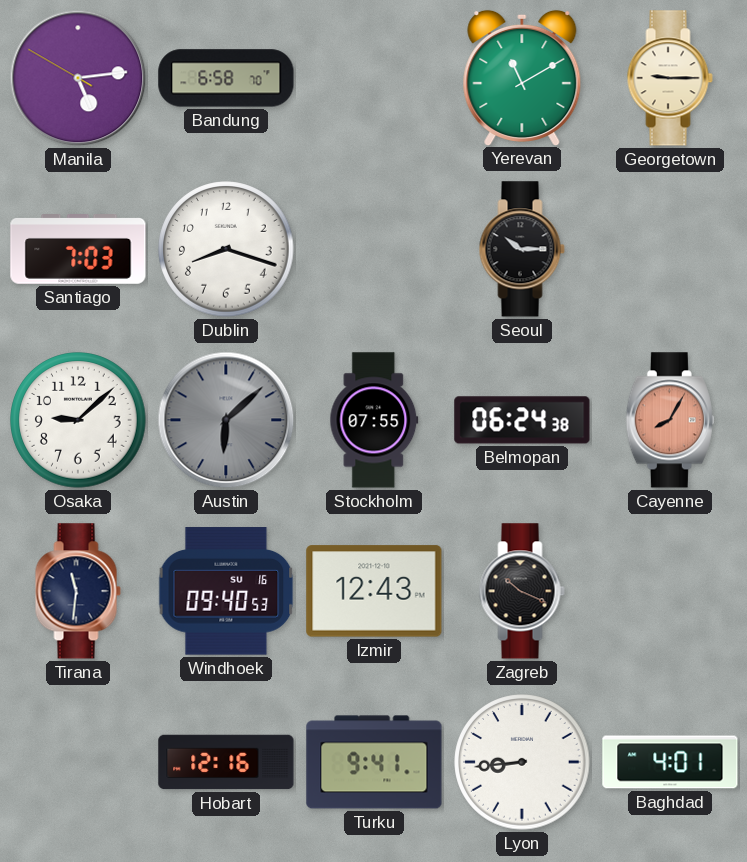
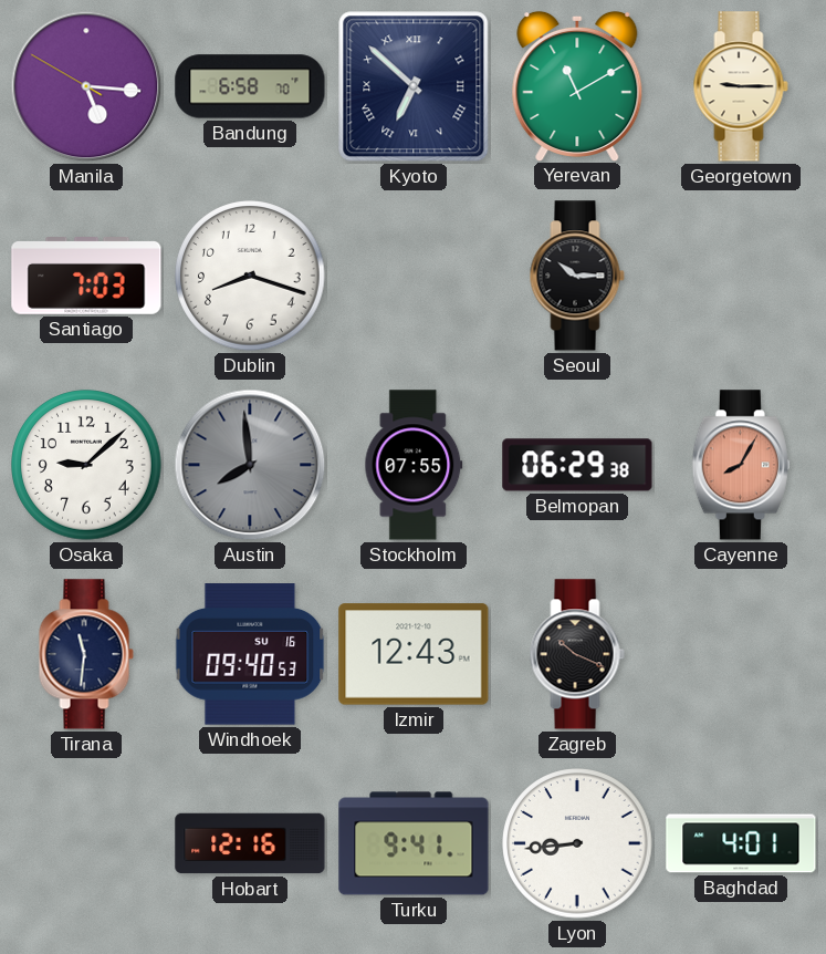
Manila: 5:13 -> 5:15
Kyoto: none -> 6:52
Austin: 6:08 -> 7:59
Belmopan: 06:24 -> 06:29
